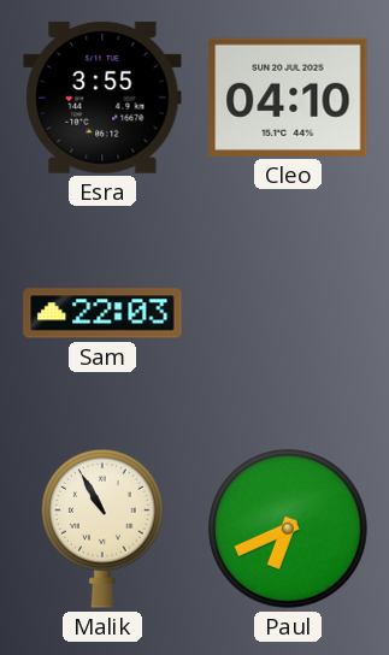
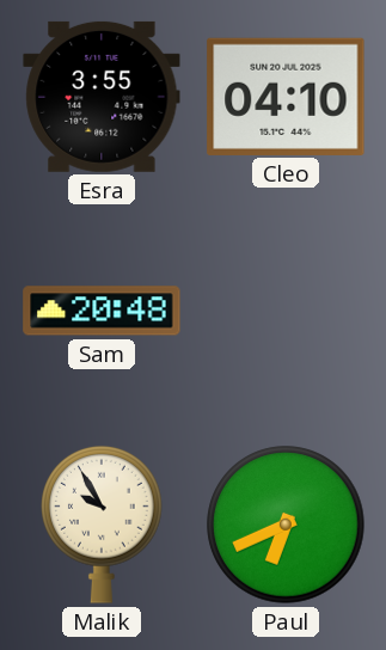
Sam: 22:03 -> 20:48
Malik: 10:55 -> 9:55
